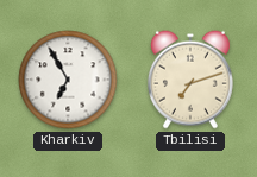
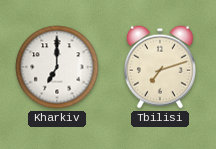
Kharkiv: 6:55 -> 7:00
